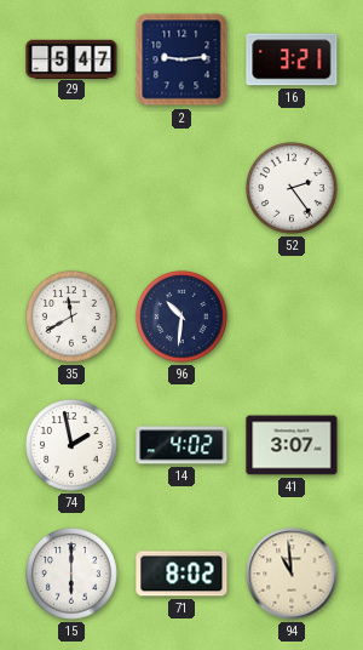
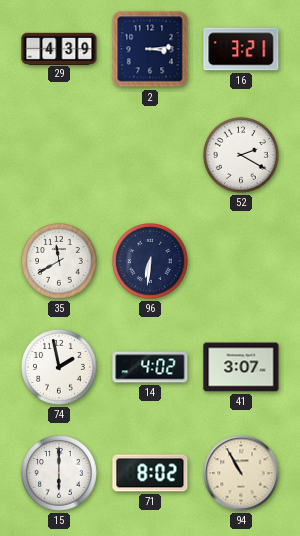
29: 5:47 -> 4:39
2: 9:14 -> 3:14
52: 2:24 -> 2:20
96: 10:31 -> 6:31
94: 10:59 -> 10:55
